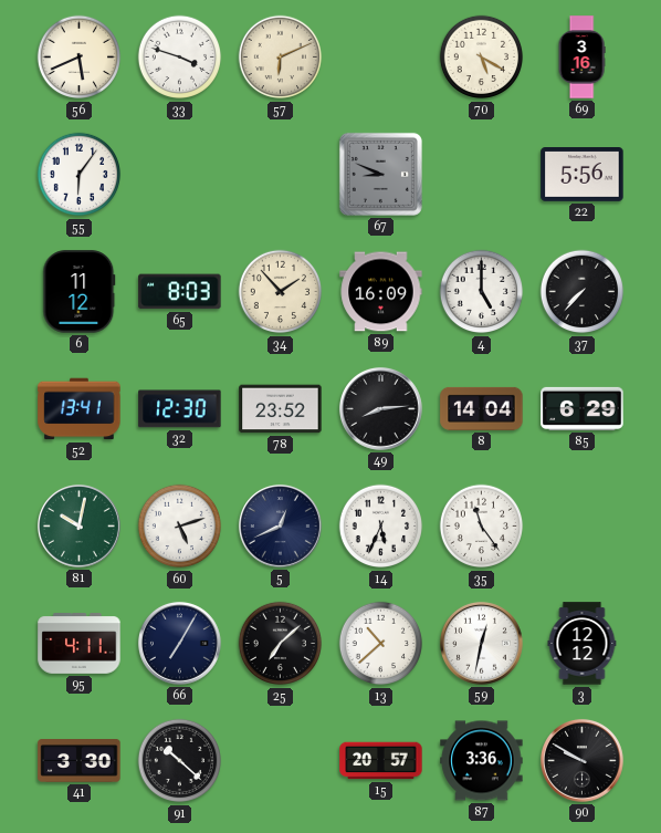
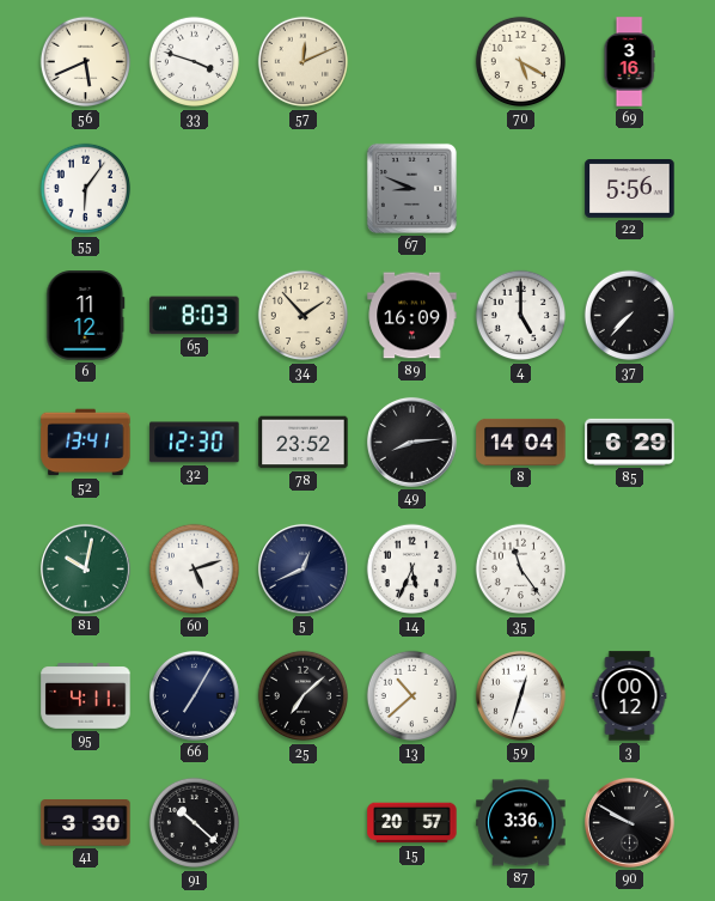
57: 6:11 -> 12:11
59: 12:32 -> 12:33
3: 12:12 -> 00:12
